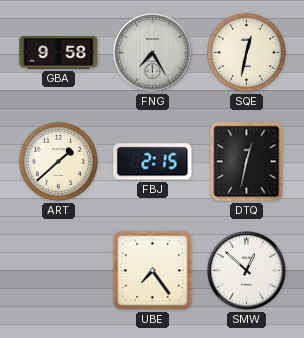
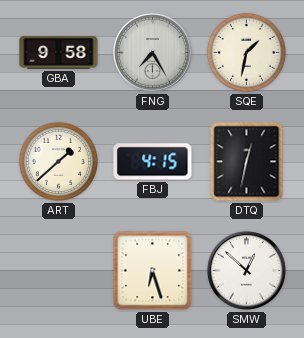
SQE: 12:32 -> 1:32
FBJ: 2:15 -> 4:15
UBE: 7:24 -> 6:27
